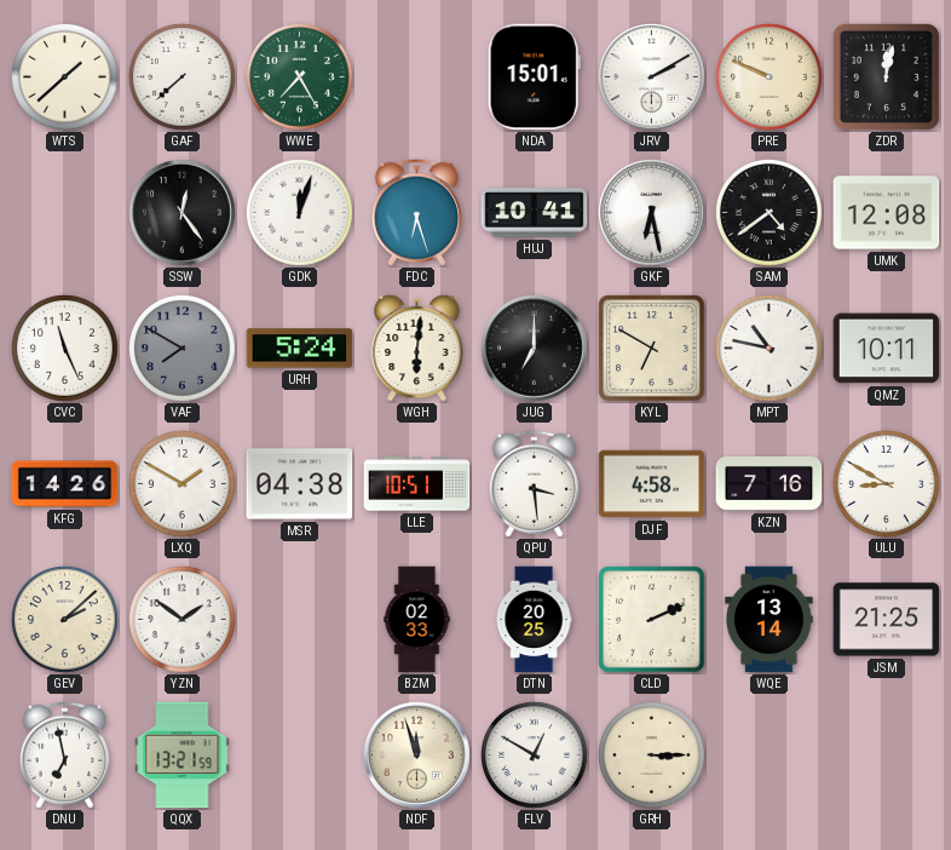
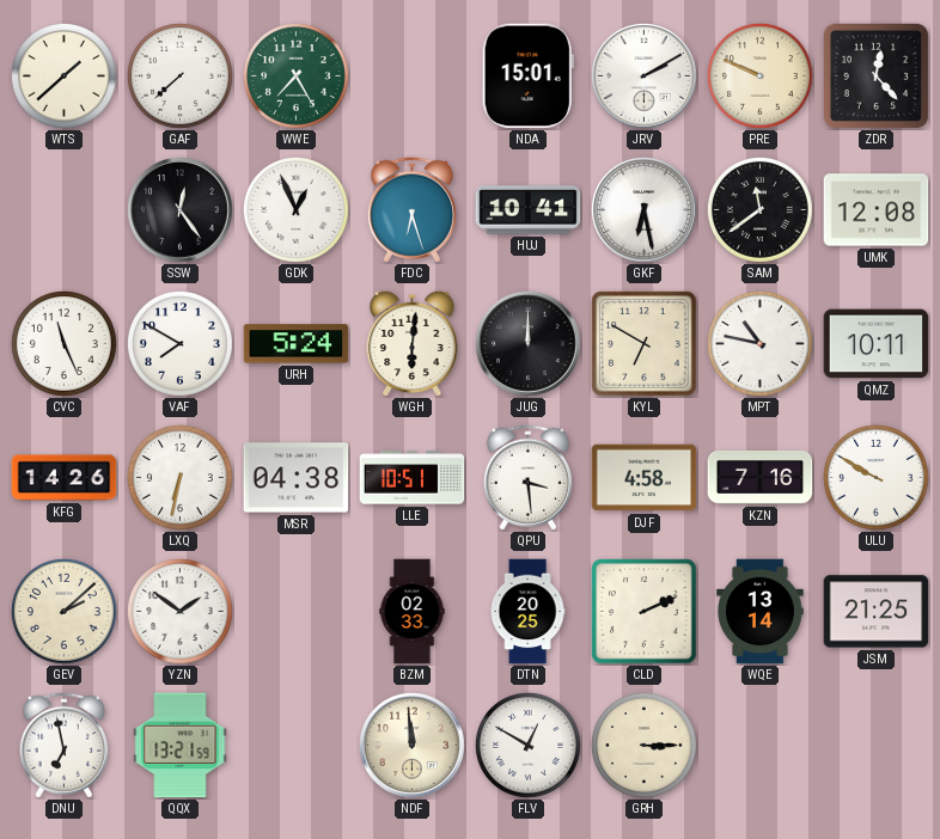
ZDR: 12:02 -> 12:23
GDK: 12:03 -> 12:56
SAM: 4:39 -> 11:39
VAF dial: grey -> white
JUG: 7:00 -> 12:00
LXQ: 1:50 -> 6:32
ULU: 8:50 -> 9:50
NDF: 11:57 -> 11:59
